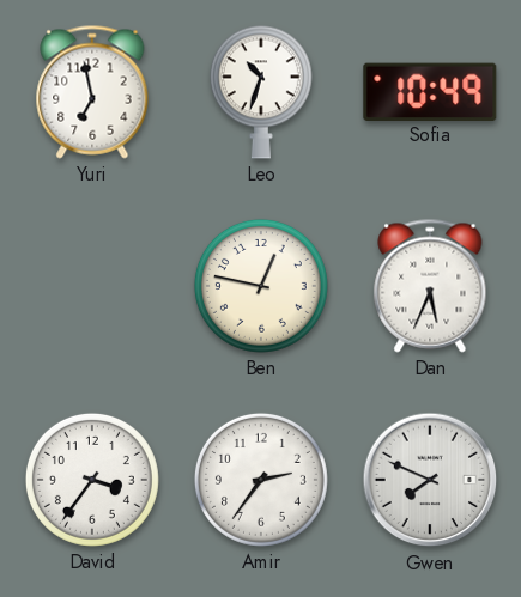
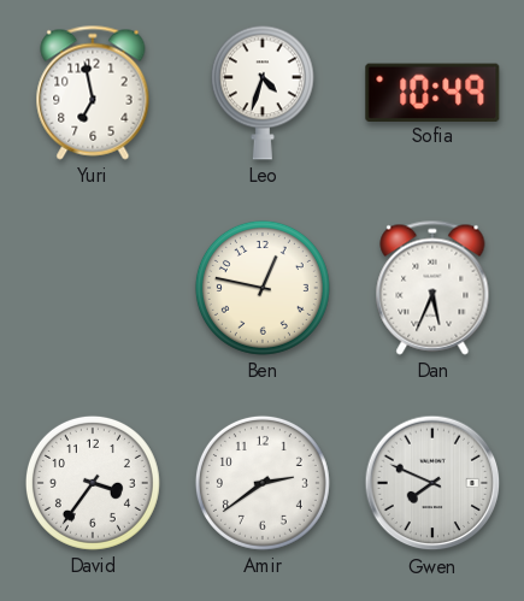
Leo: 10:33 -> 4:33
Amir: 2:36 -> 2:39
